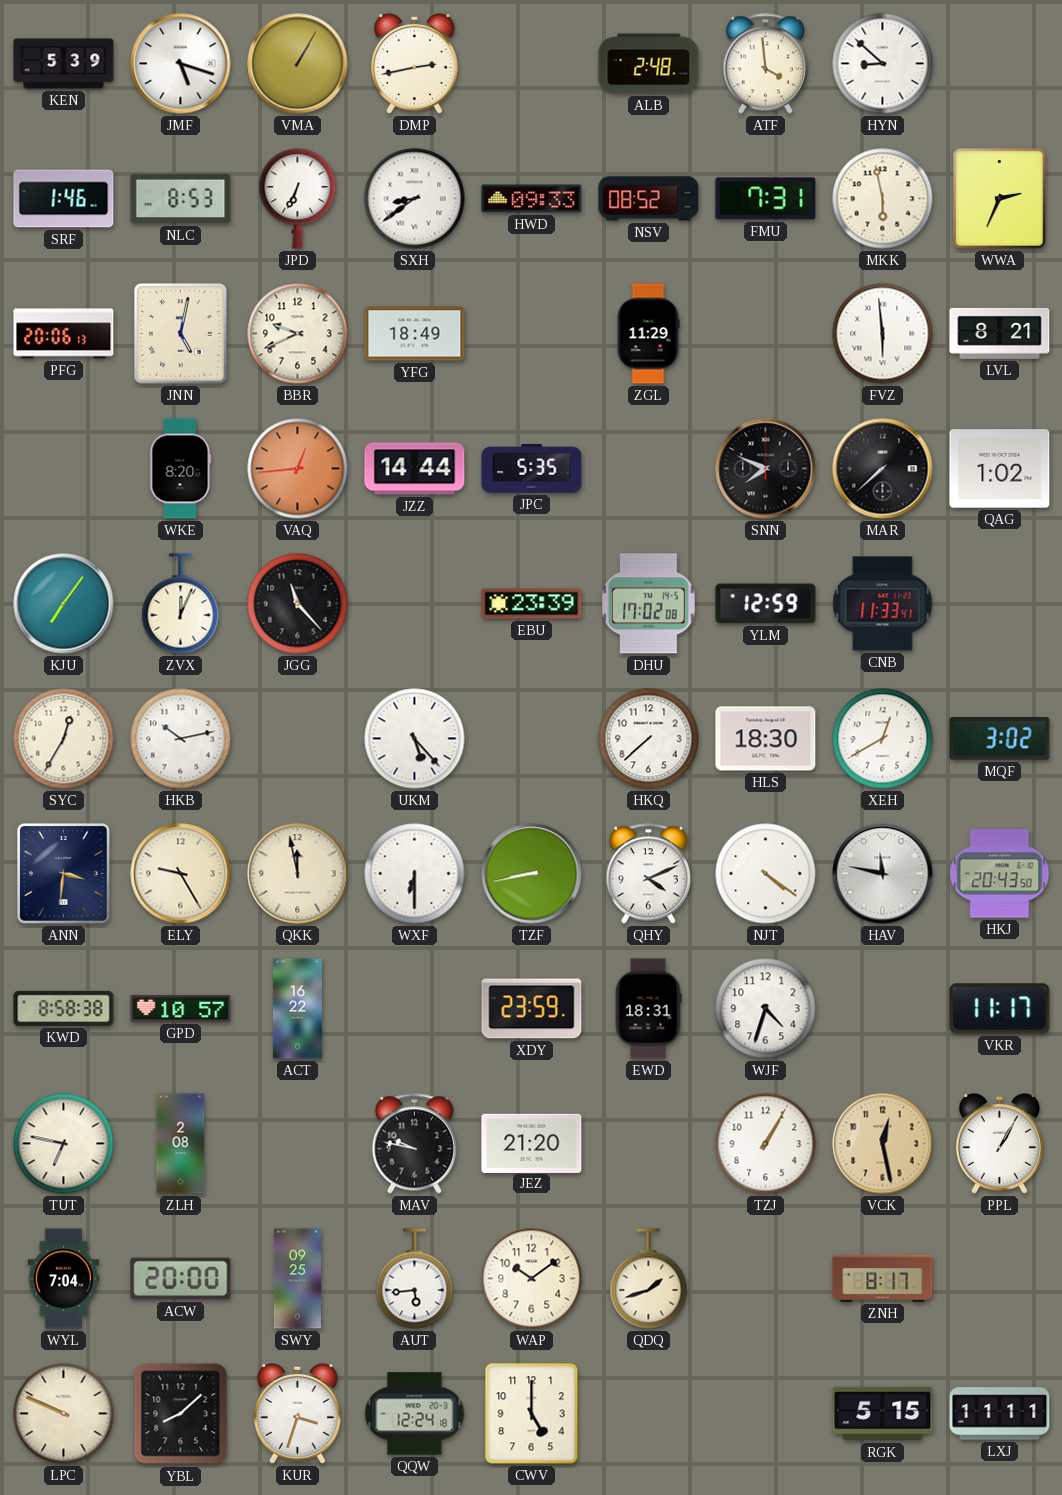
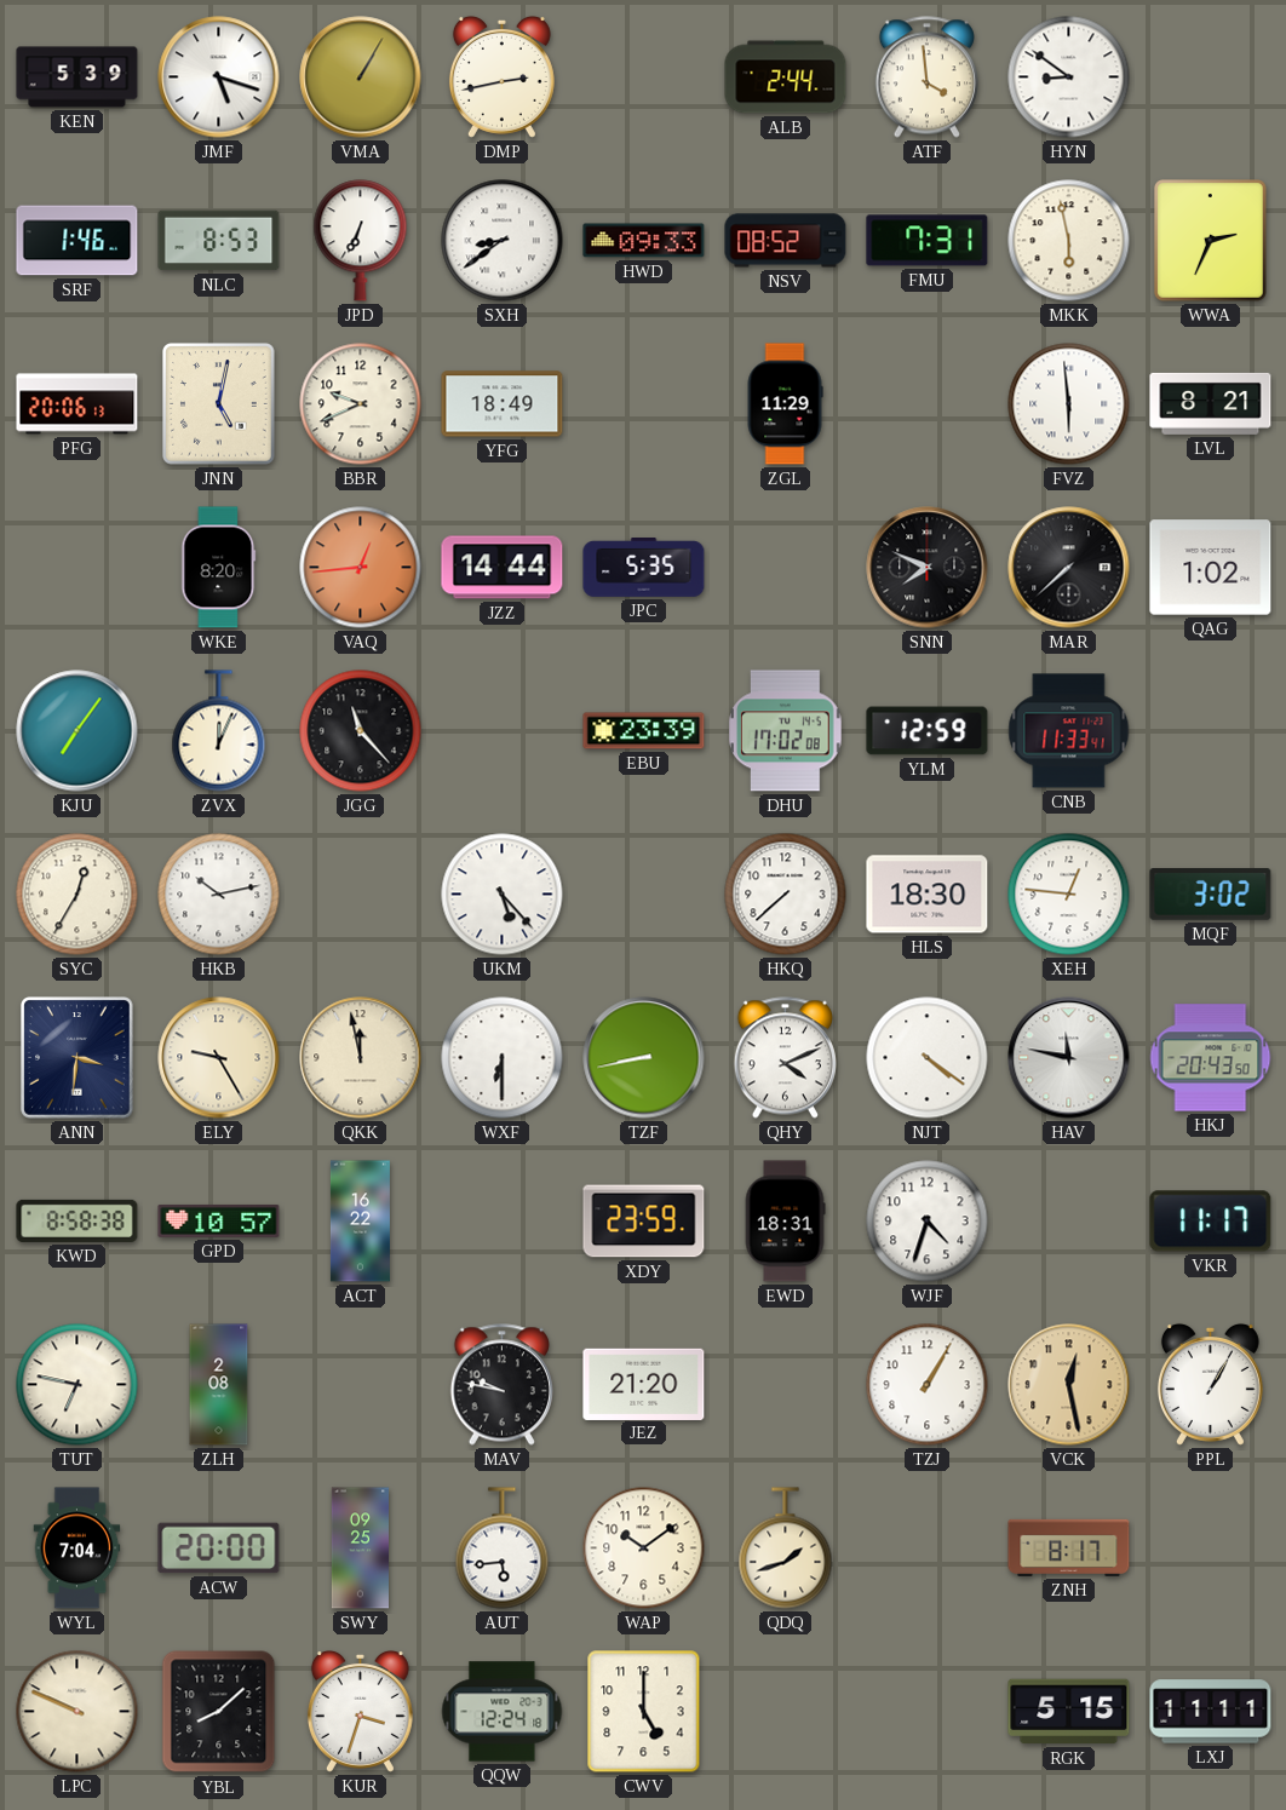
ALB: 2:48 -> 2:44
HYN: 8:52 -> 8:51
XEH: 12:40 -> 12:46
